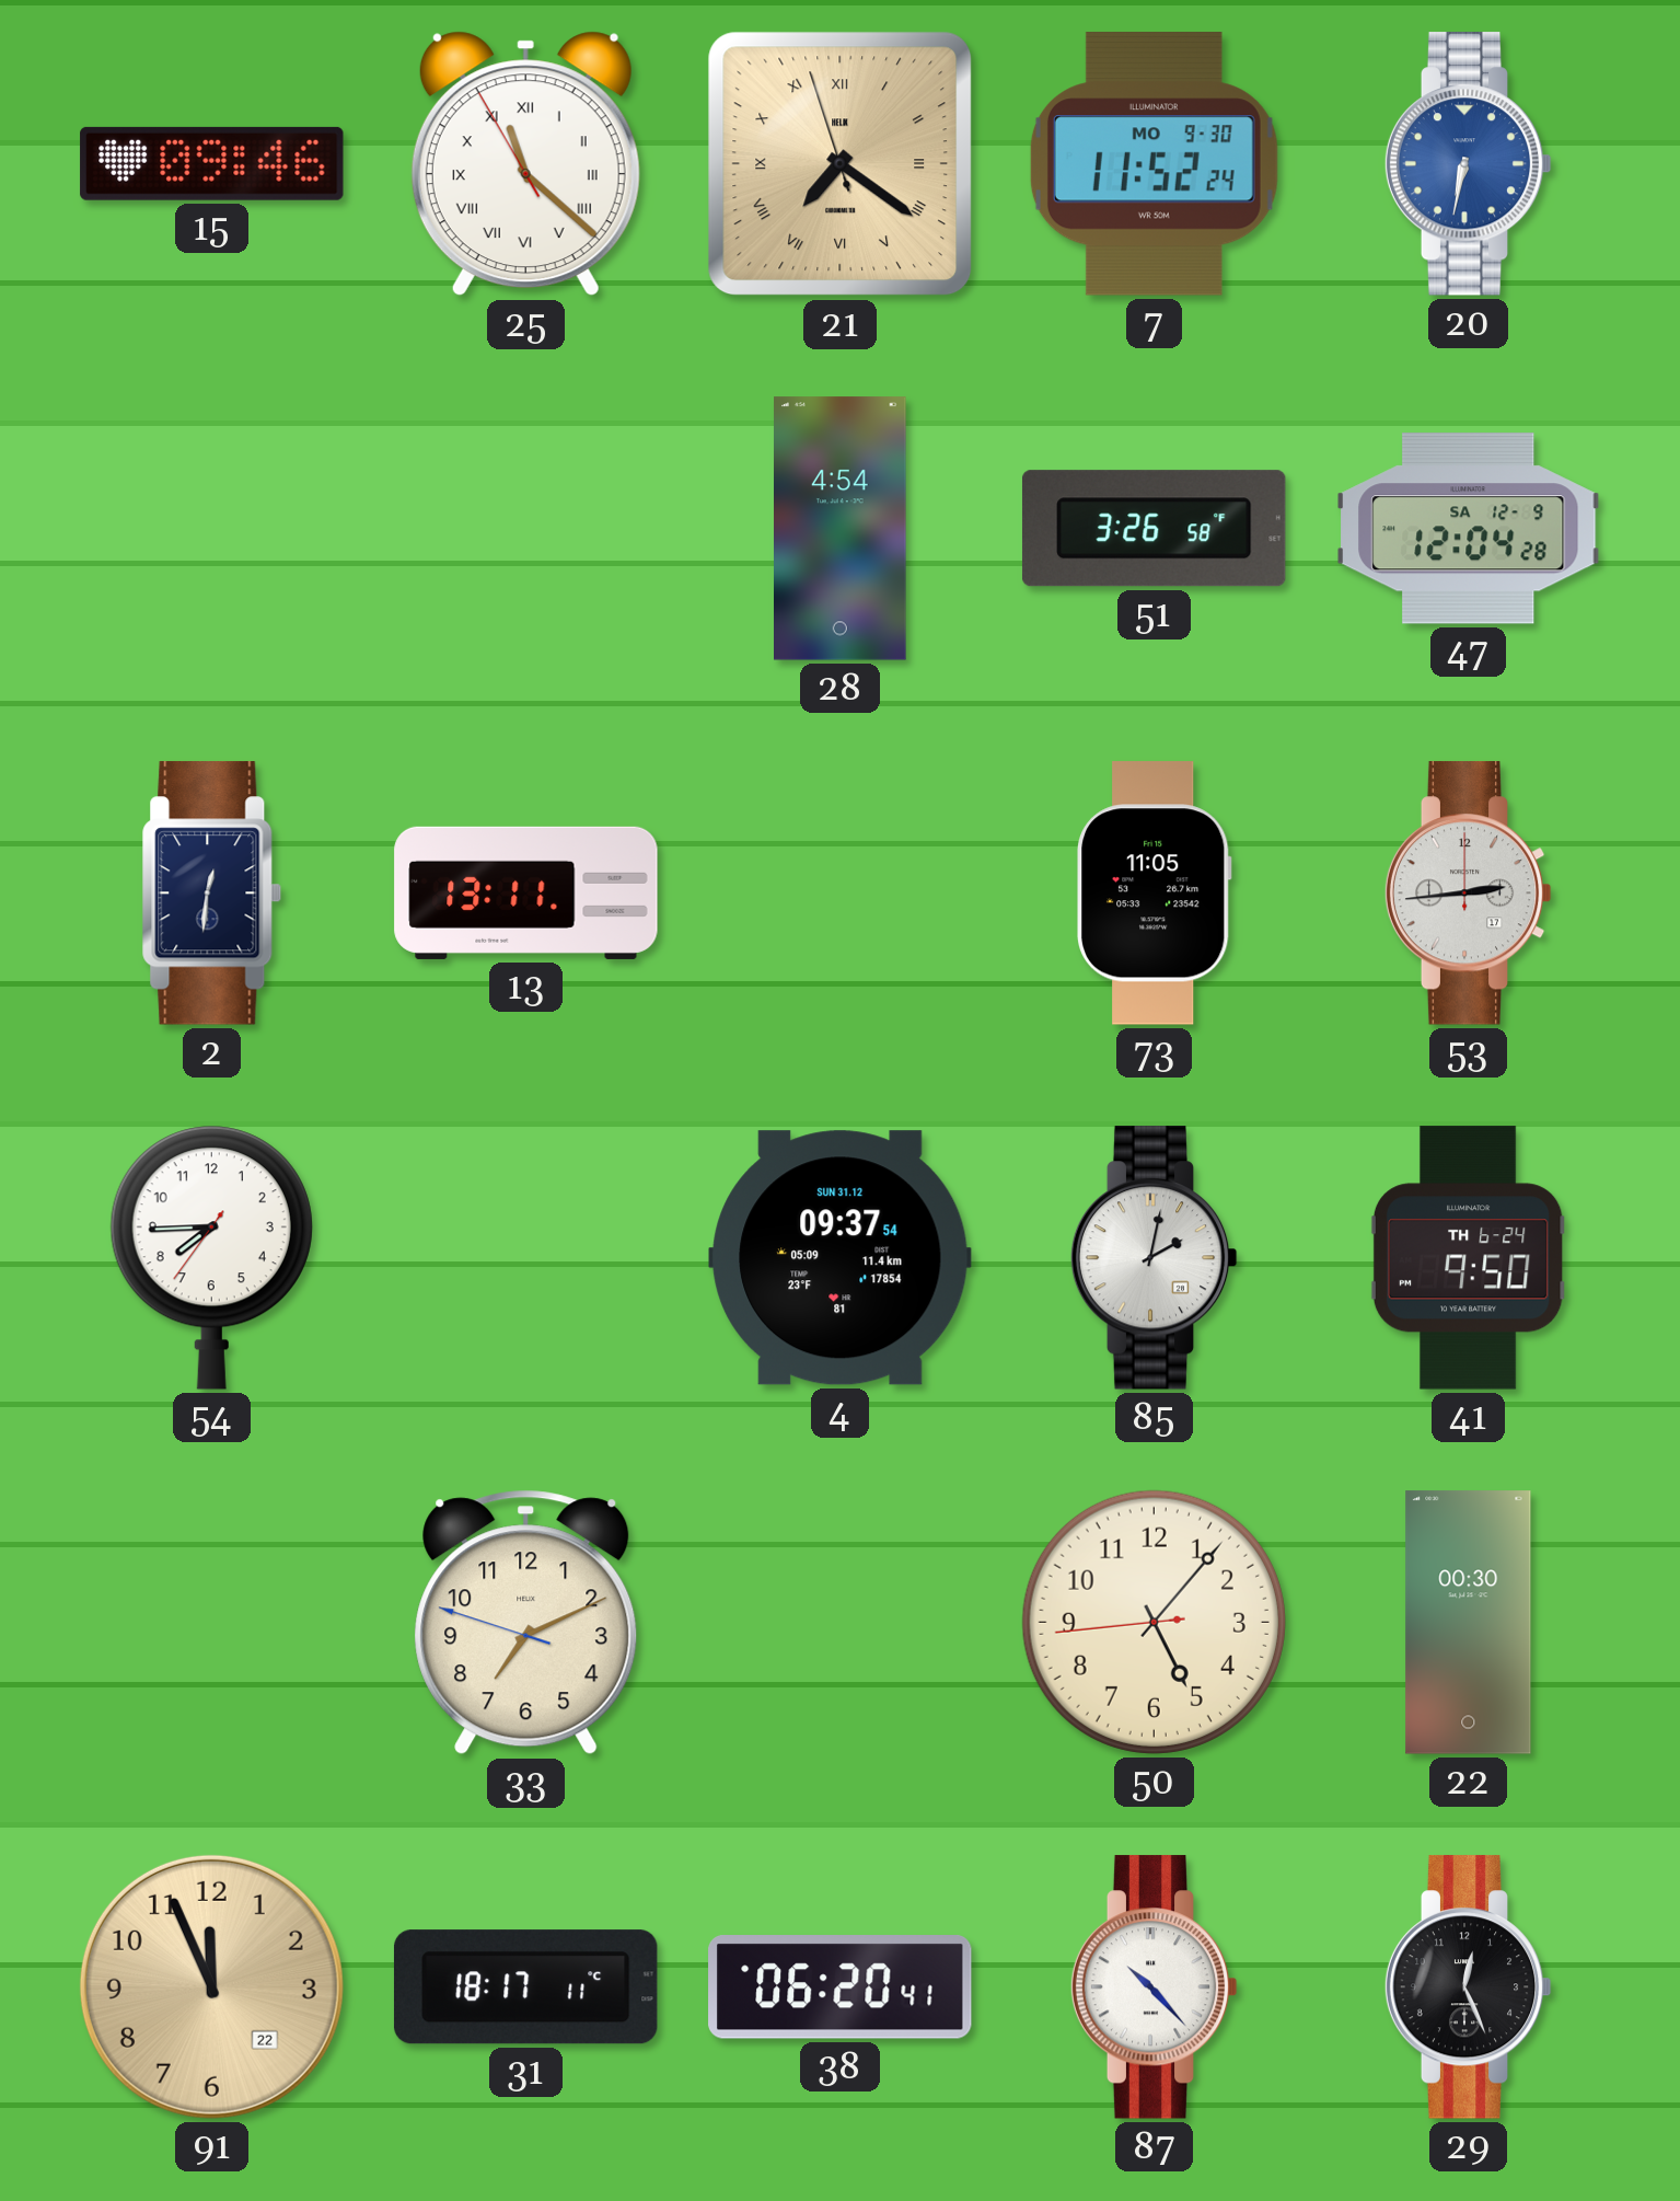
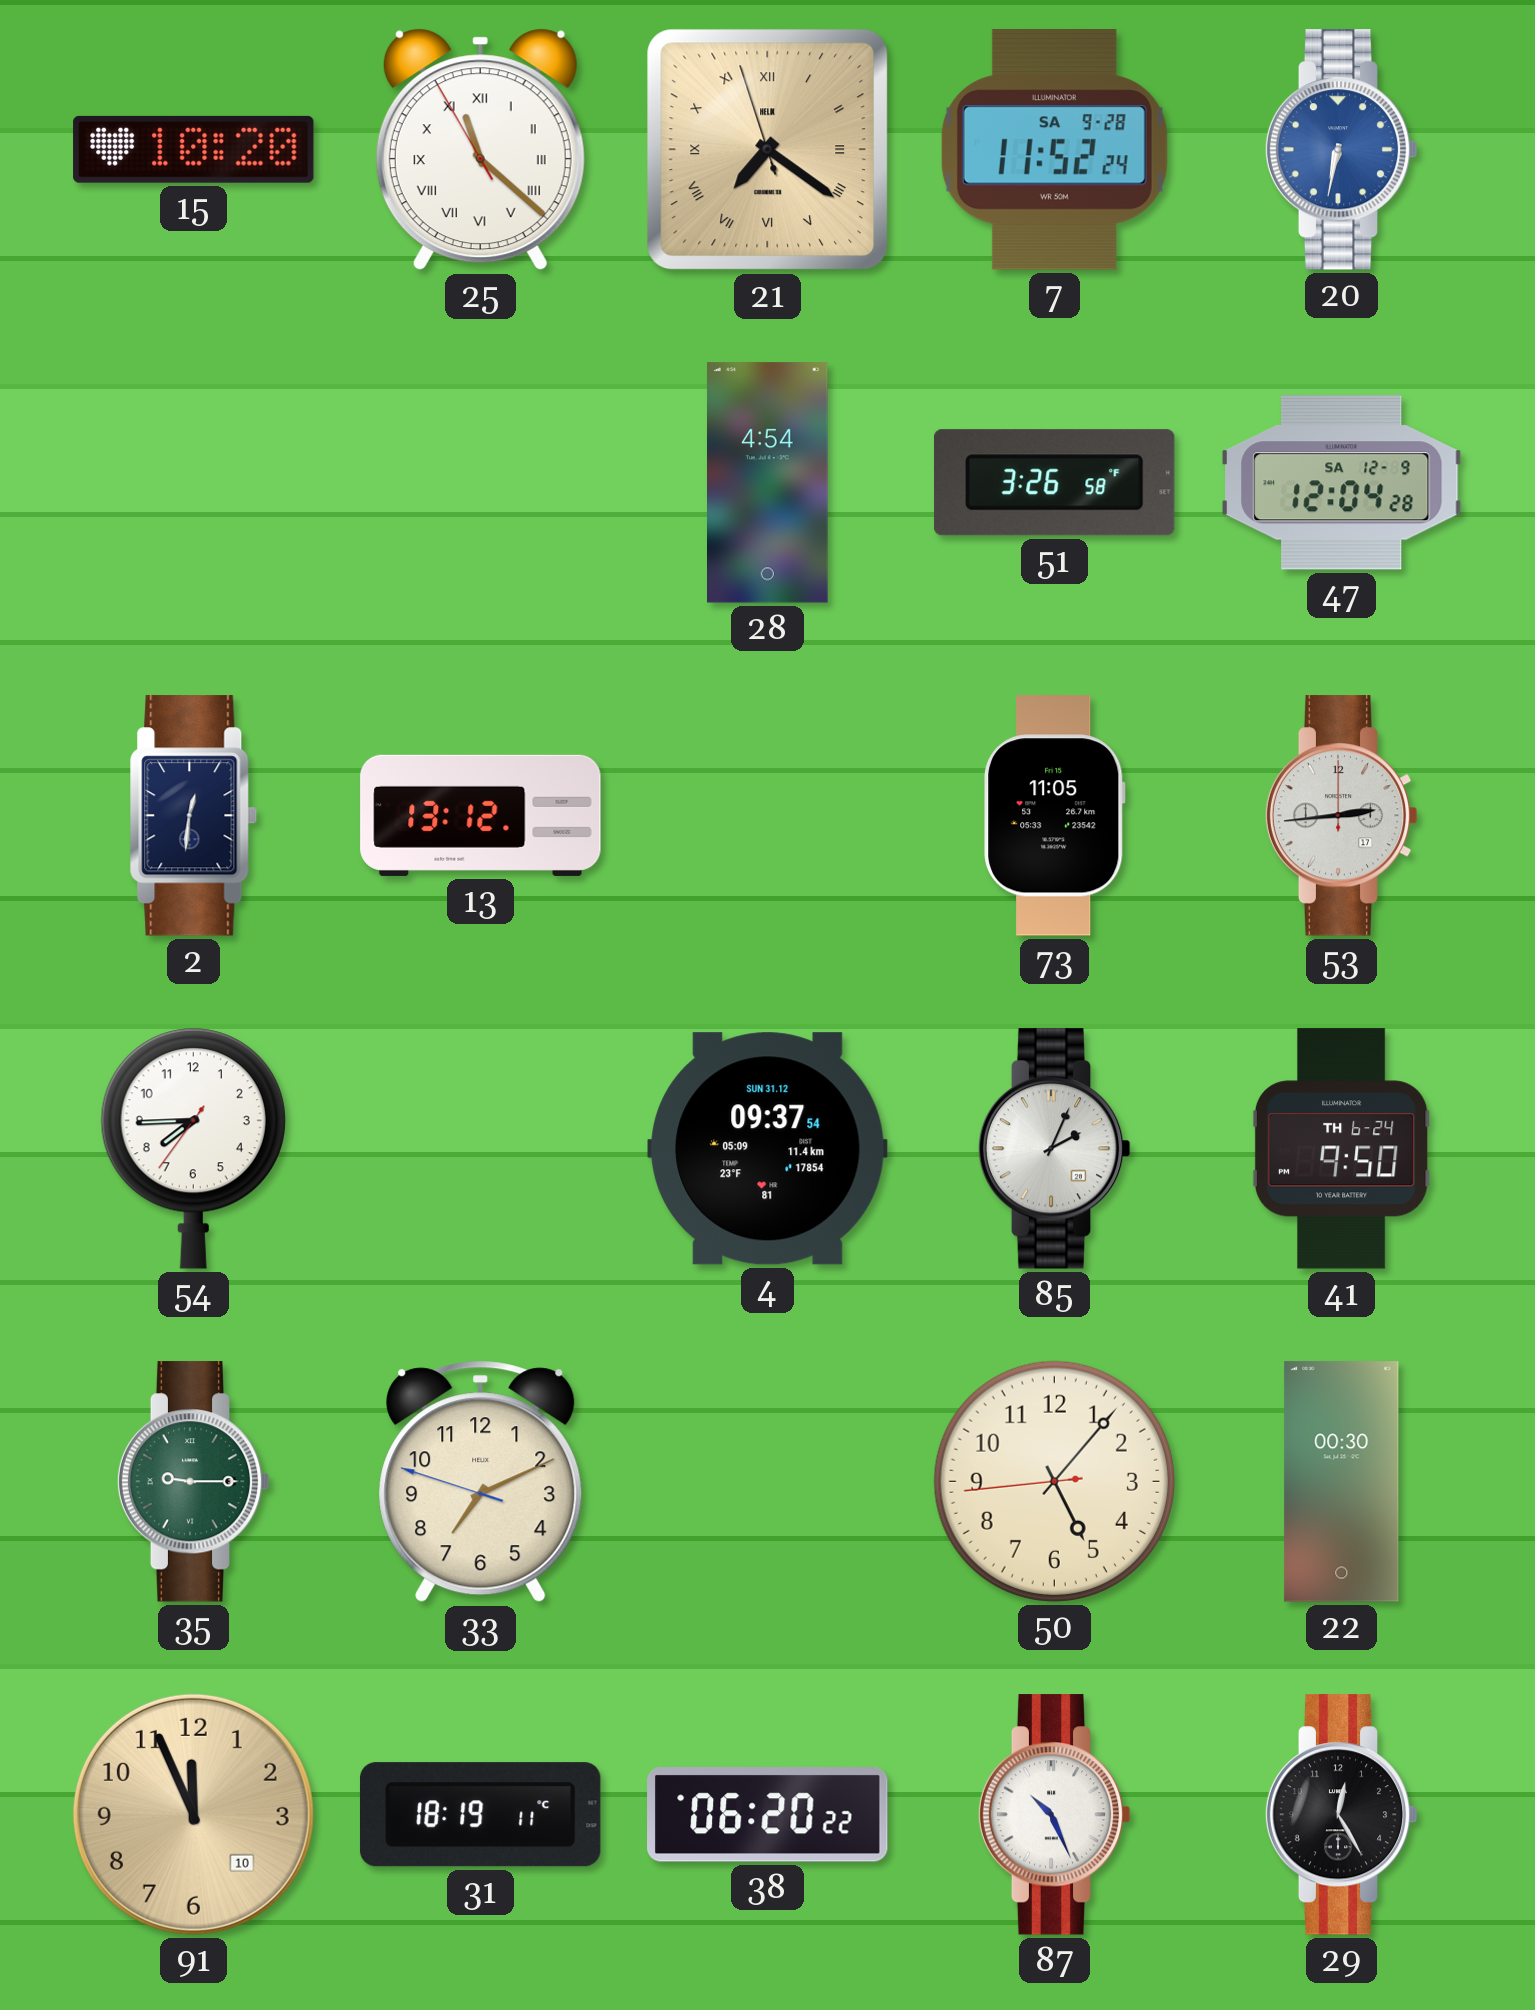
15: 09:46 -> 10:20
7 date: MO 9-30 -> SA 9-28
13: 13:11 -> 13:12
85: 2:02 -> 2:04
35: none -> 9:15
91 date: 22 -> 10
31: 18:17 -> 18:19
38: 06:20:41 -> 06:20:22
87: 10:23 -> 10:26
29: 12:26 -> 12:25
